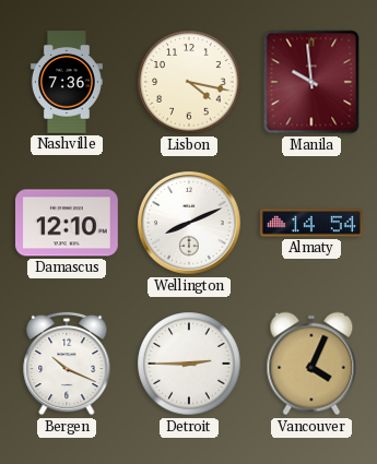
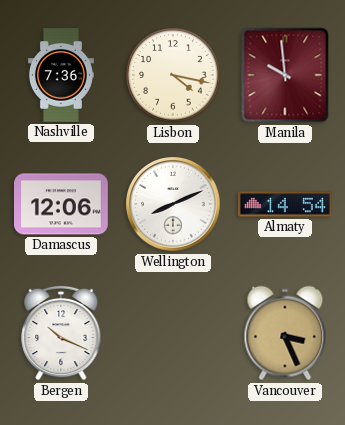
Damascus: 12:10 -> 12:06
Detroit: 2:45 -> none
Vancouver: 4:04 -> 3:26
